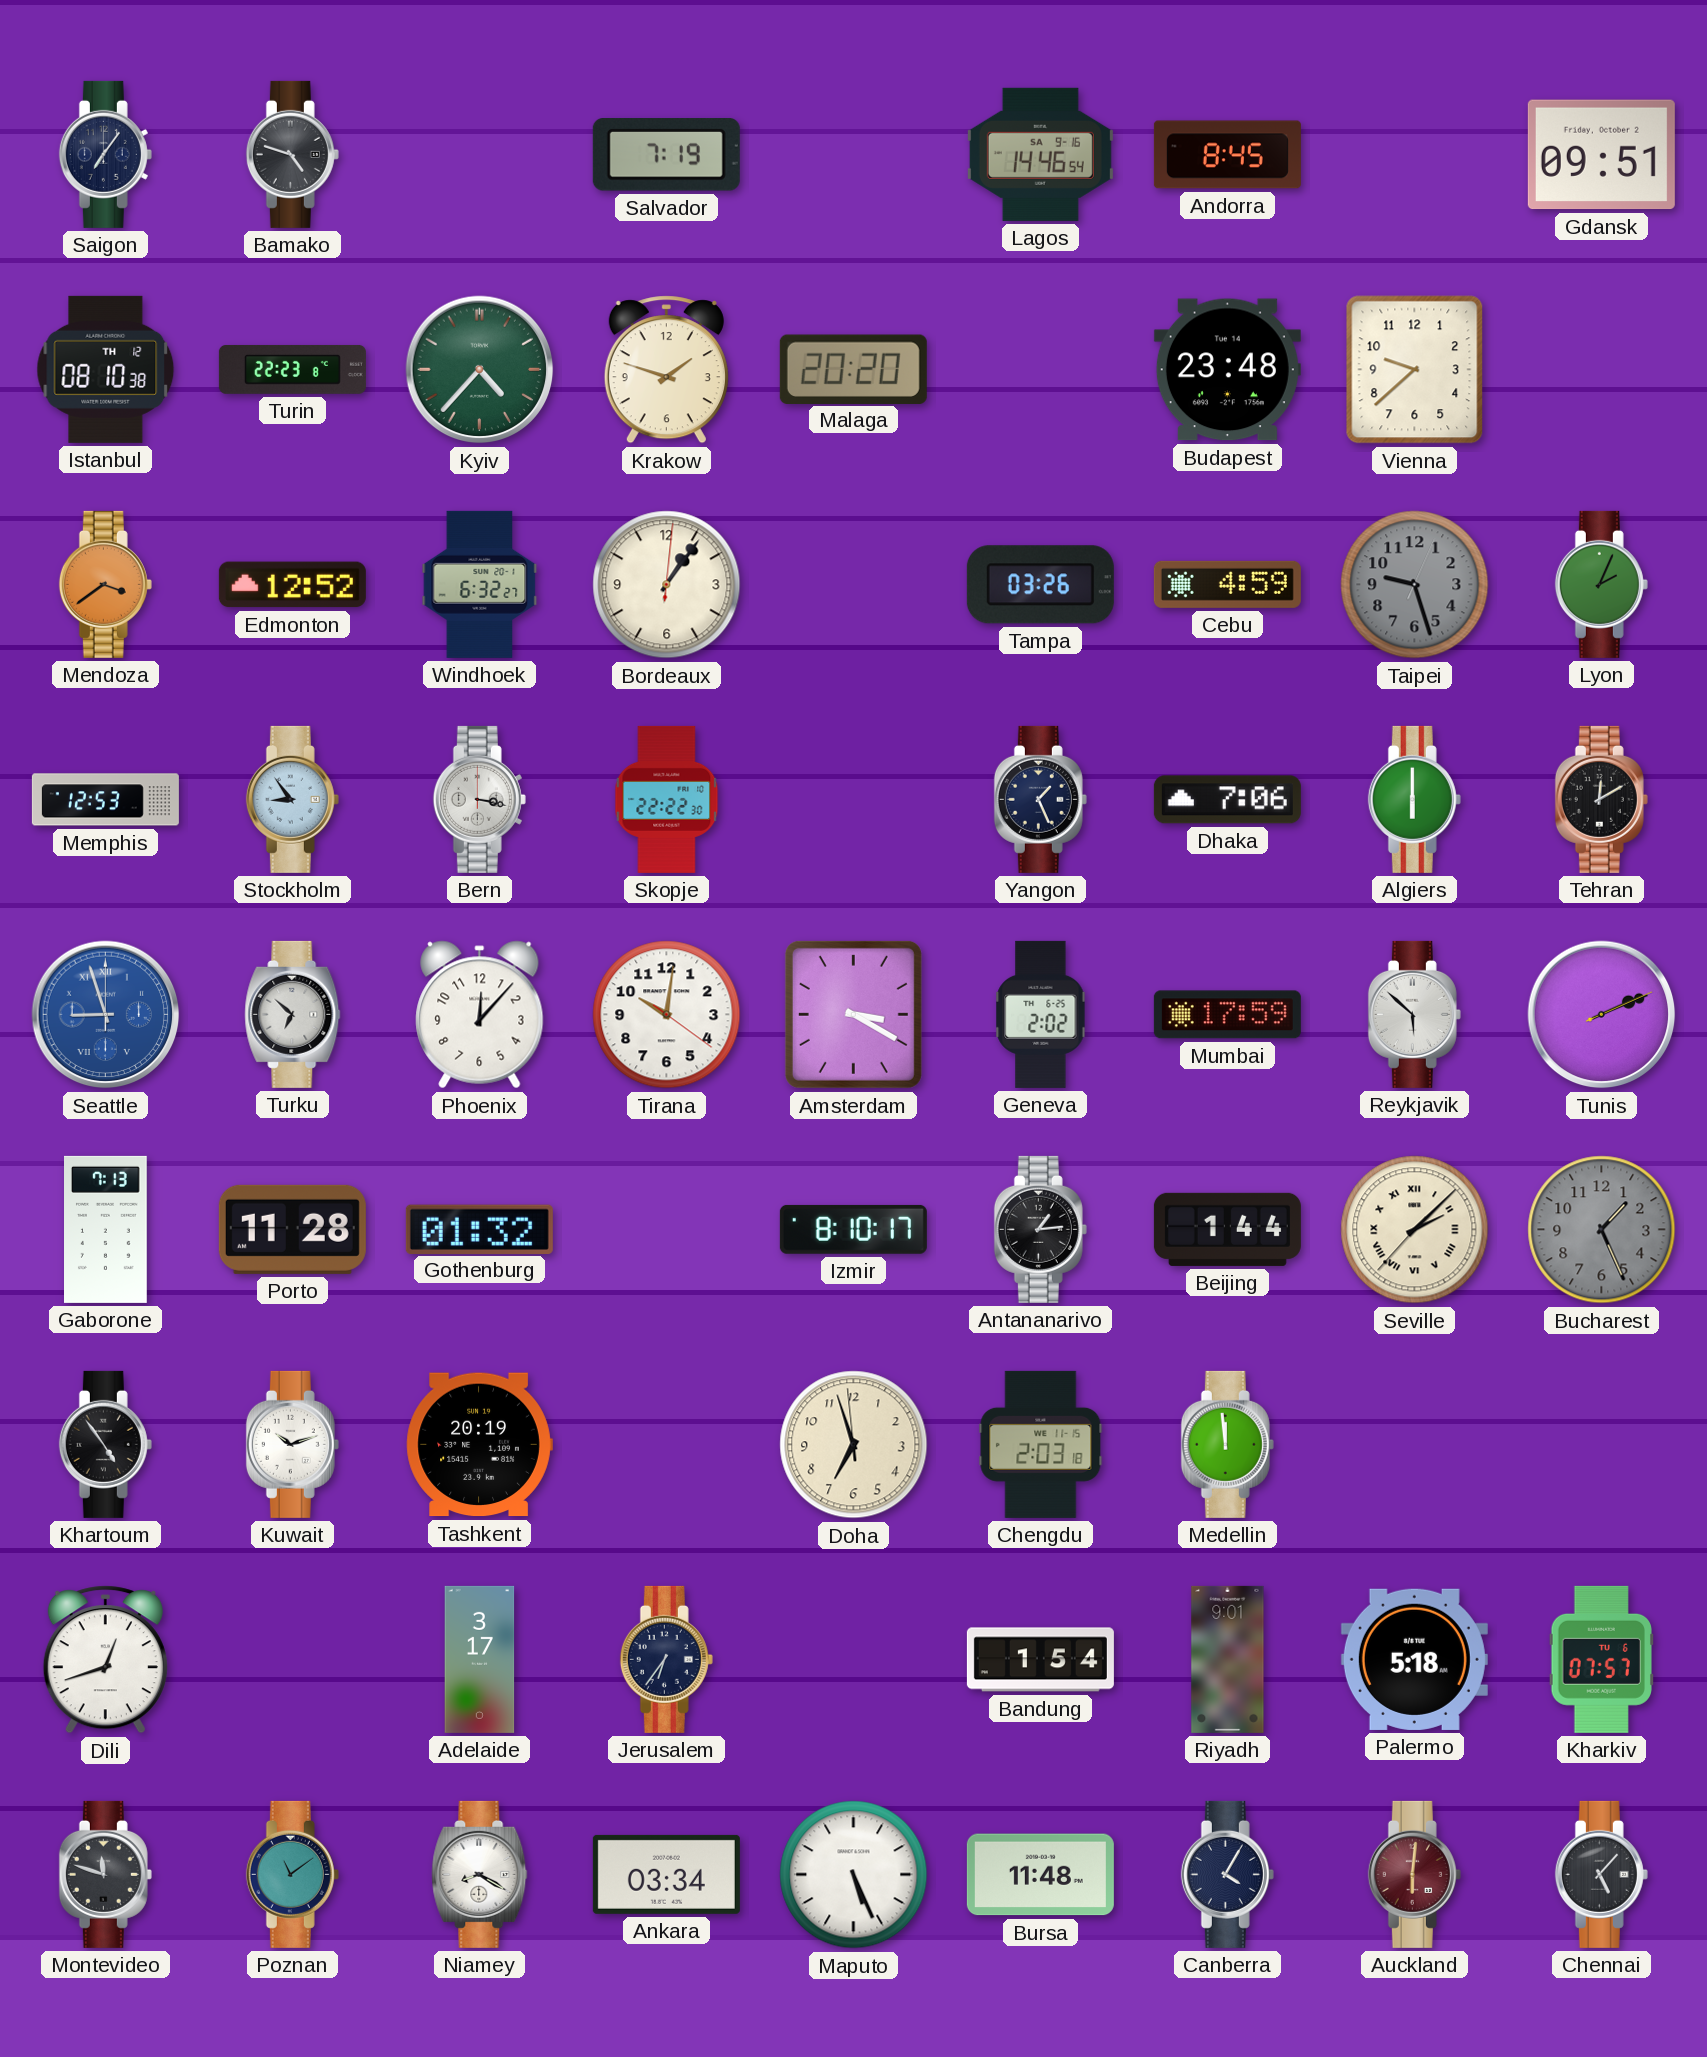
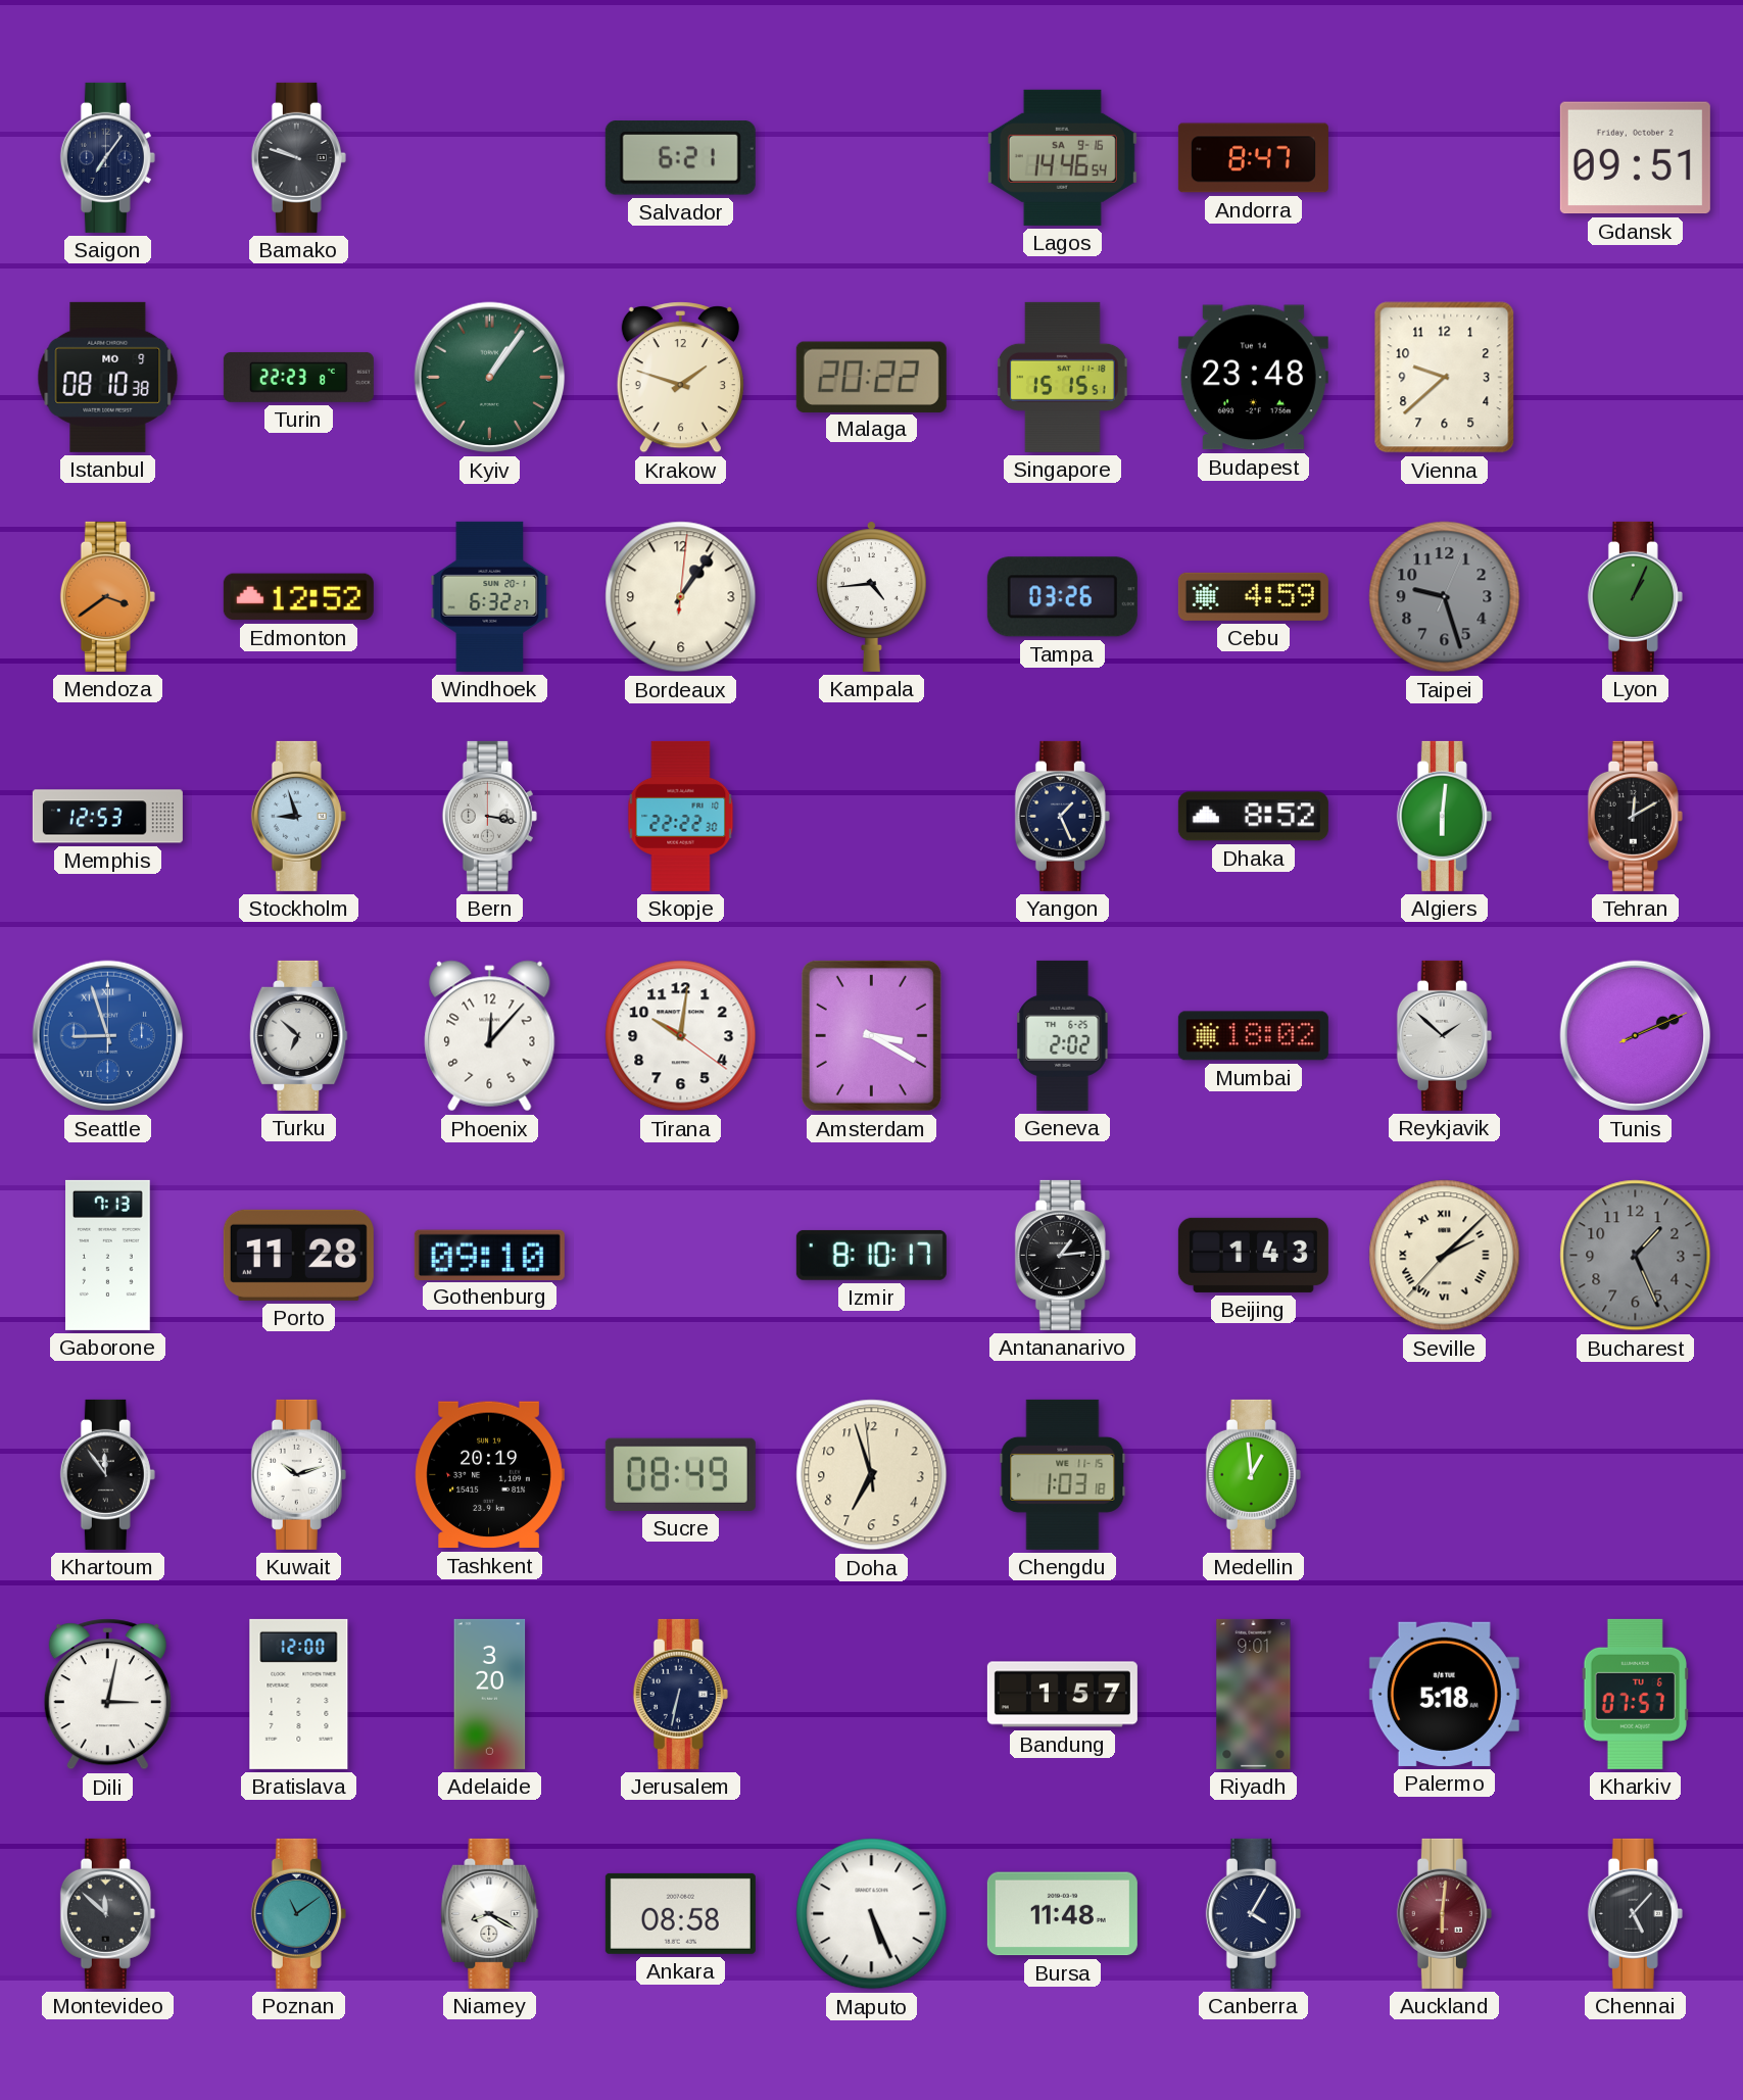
Bamako: 4:48 -> 9:48
Salvador: 7:19 -> 6:21
Andorra: 8:45 -> 8:47
Istanbul date: TH 12 -> MO 9
Kyiv: 4:37 -> 1:06
Malaga: 20:20 -> 20:22
Singapore: none -> 15:15
Kampala: none -> 4:44
Lyon: 2:04 -> 1:04
Stockholm: 8:54 -> 8:57
Dhaka: 7:06 -> 8:52
Algiers: 6:00 -> 6:01
Mumbai: 17:59 -> 18:02
Reykjavik: 5:52 -> 1:52
Gothenburg: 01:32 -> 09:10
Beijing: 1:44 -> 1:43
Khartoum: 4:54 -> 11:54
Sucre: none -> 08:49
Chengdu: 2:03 -> 1:03
Medellin: 11:59 -> 12:59
Dili: 12:42 -> 3:02
Bratislava: none -> 12:00
Adelaide: 3:17 -> 3:20
Jerusalem: 6:36 -> 6:32
Bandung: 1:54 -> 1:57
Montevideo: 11:48 -> 11:52
Ankara: 03:34 -> 08:58
